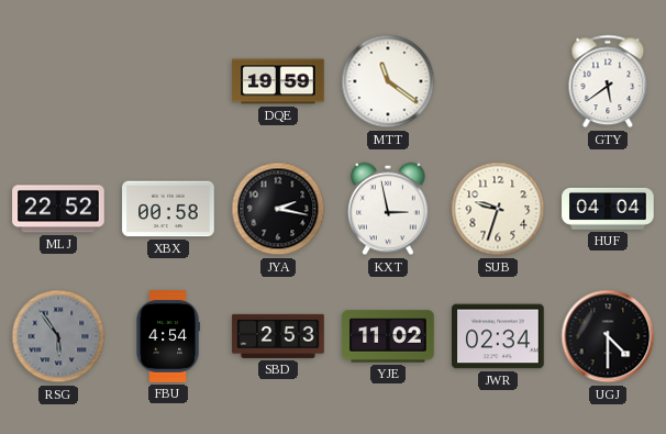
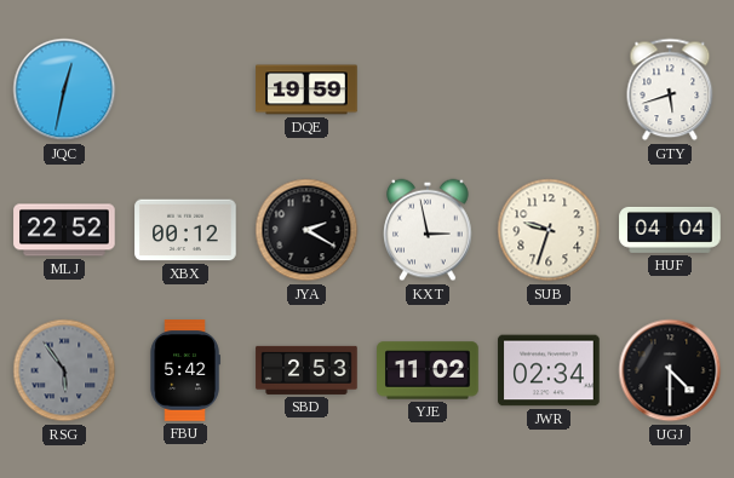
JQC: none -> 12:32
MTT: 11:21 -> none
GTY: 5:39 -> 5:42
XBX: 00:58 -> 00:12
JYA: 2:17 -> 2:20
FBU: 4:54 -> 5:42
